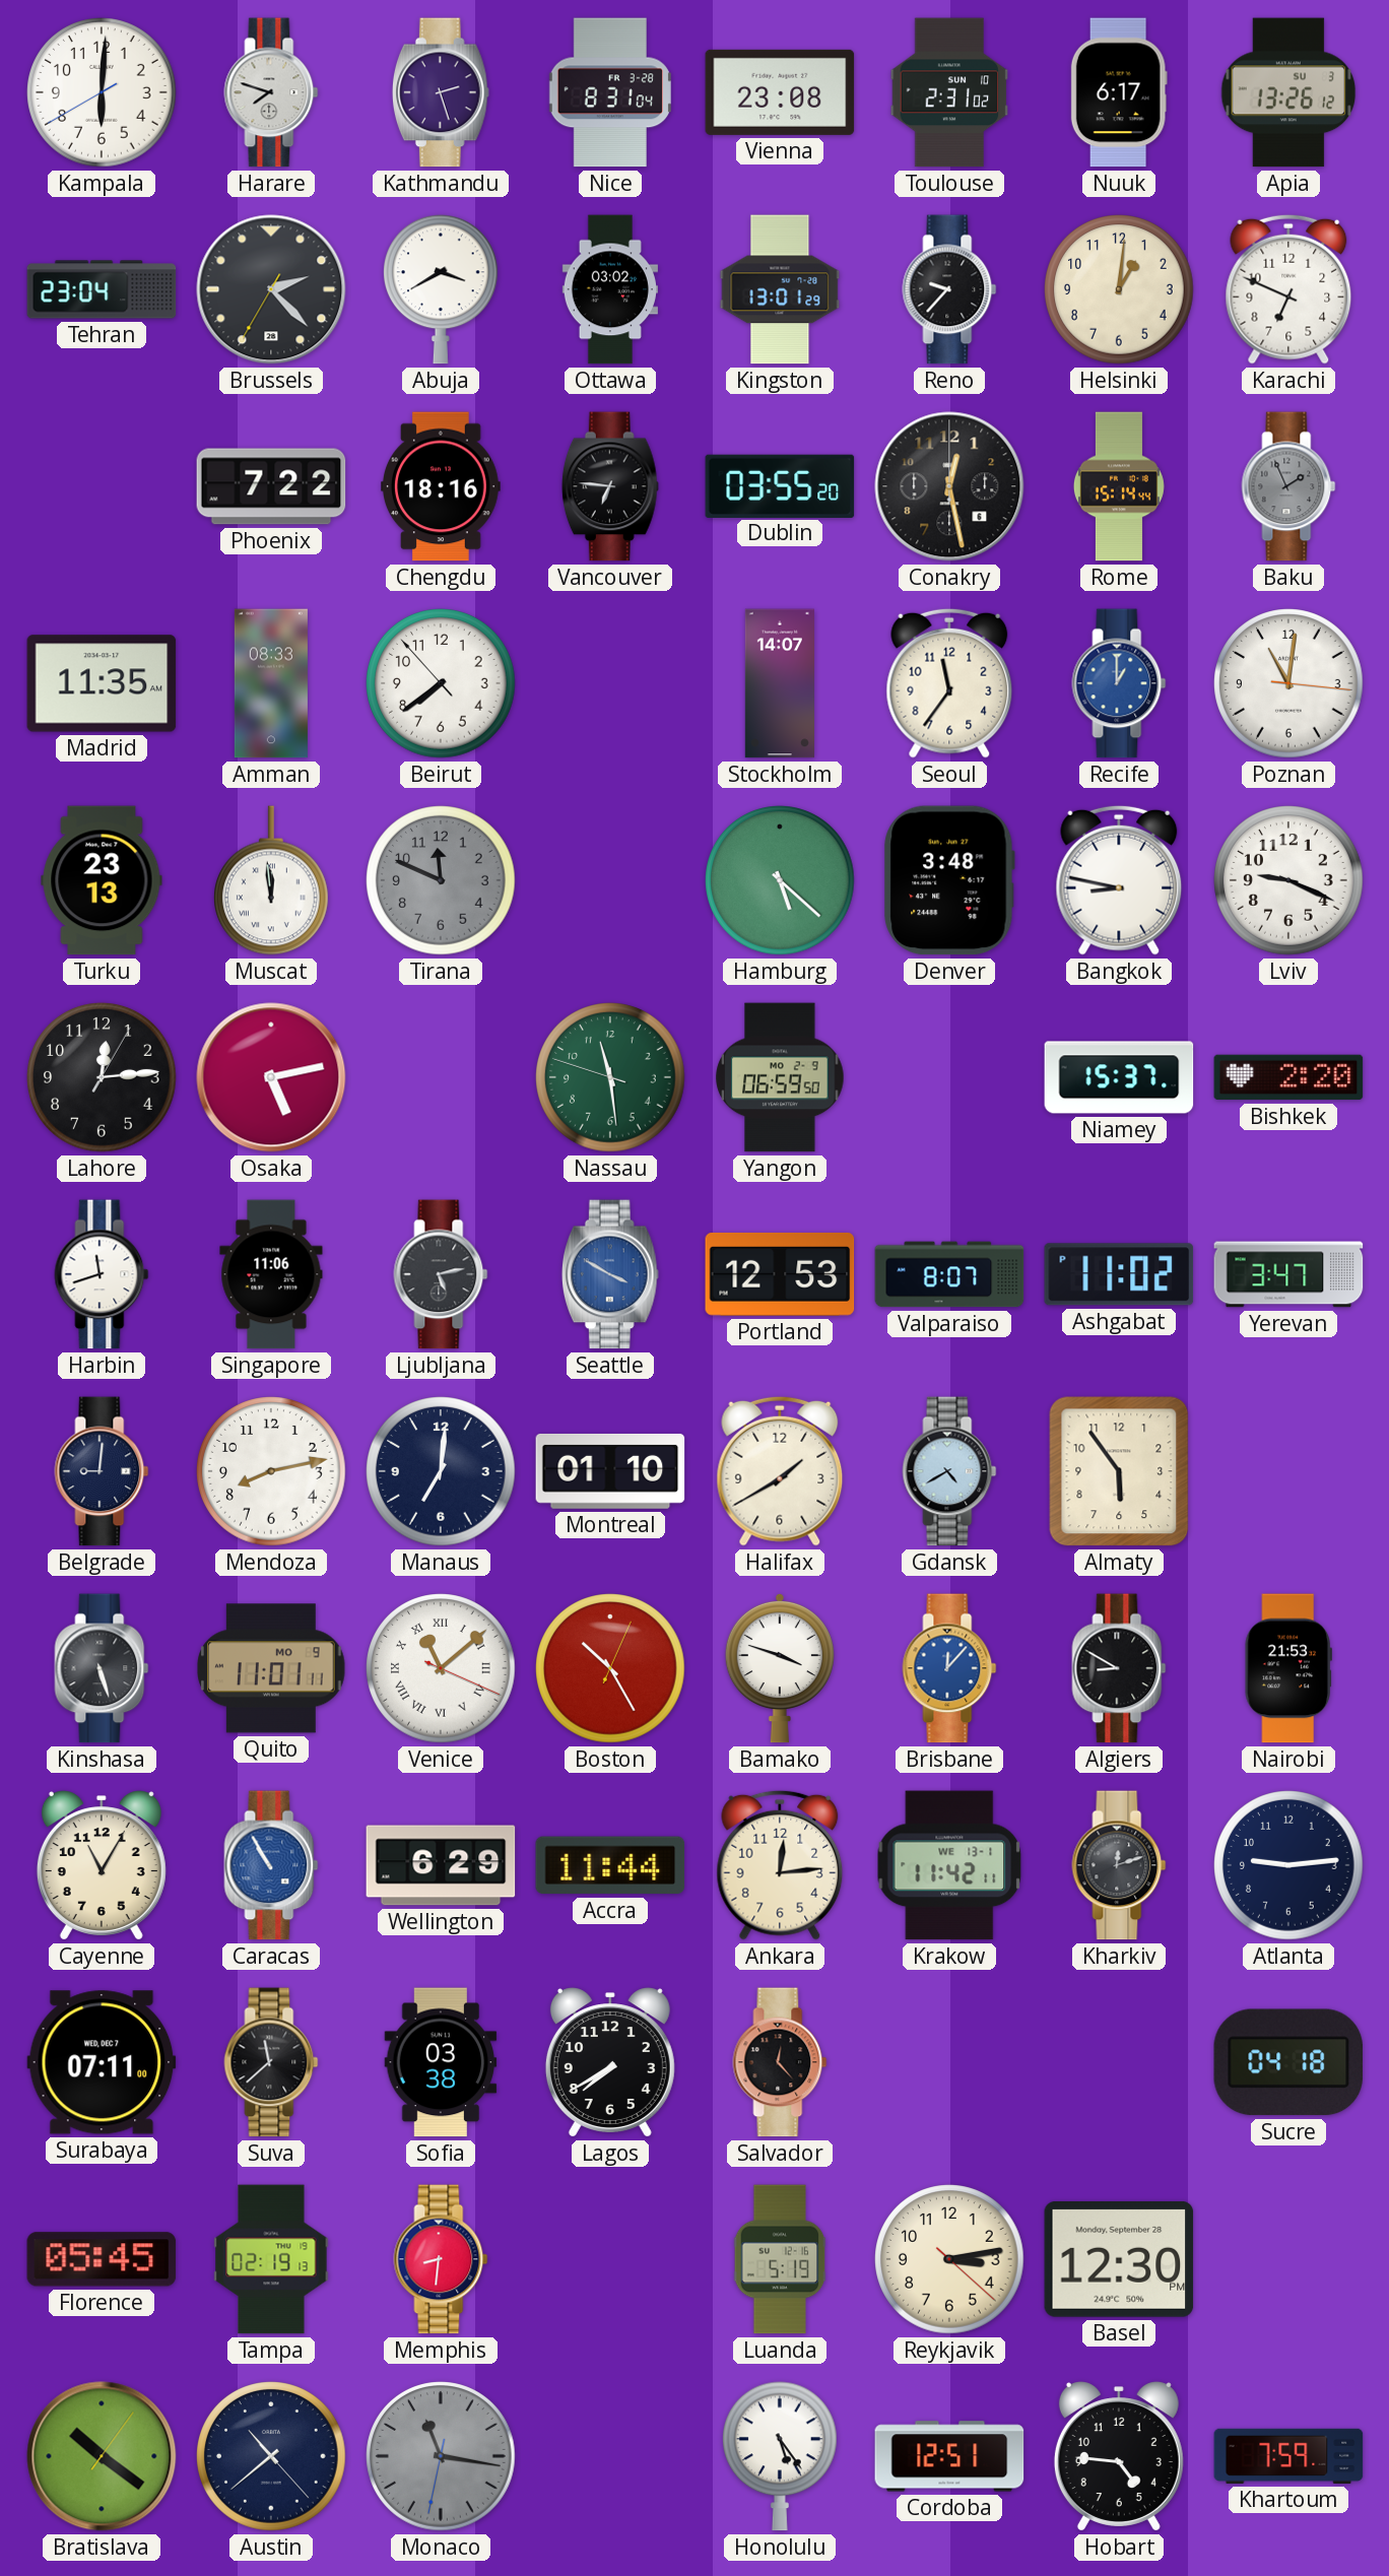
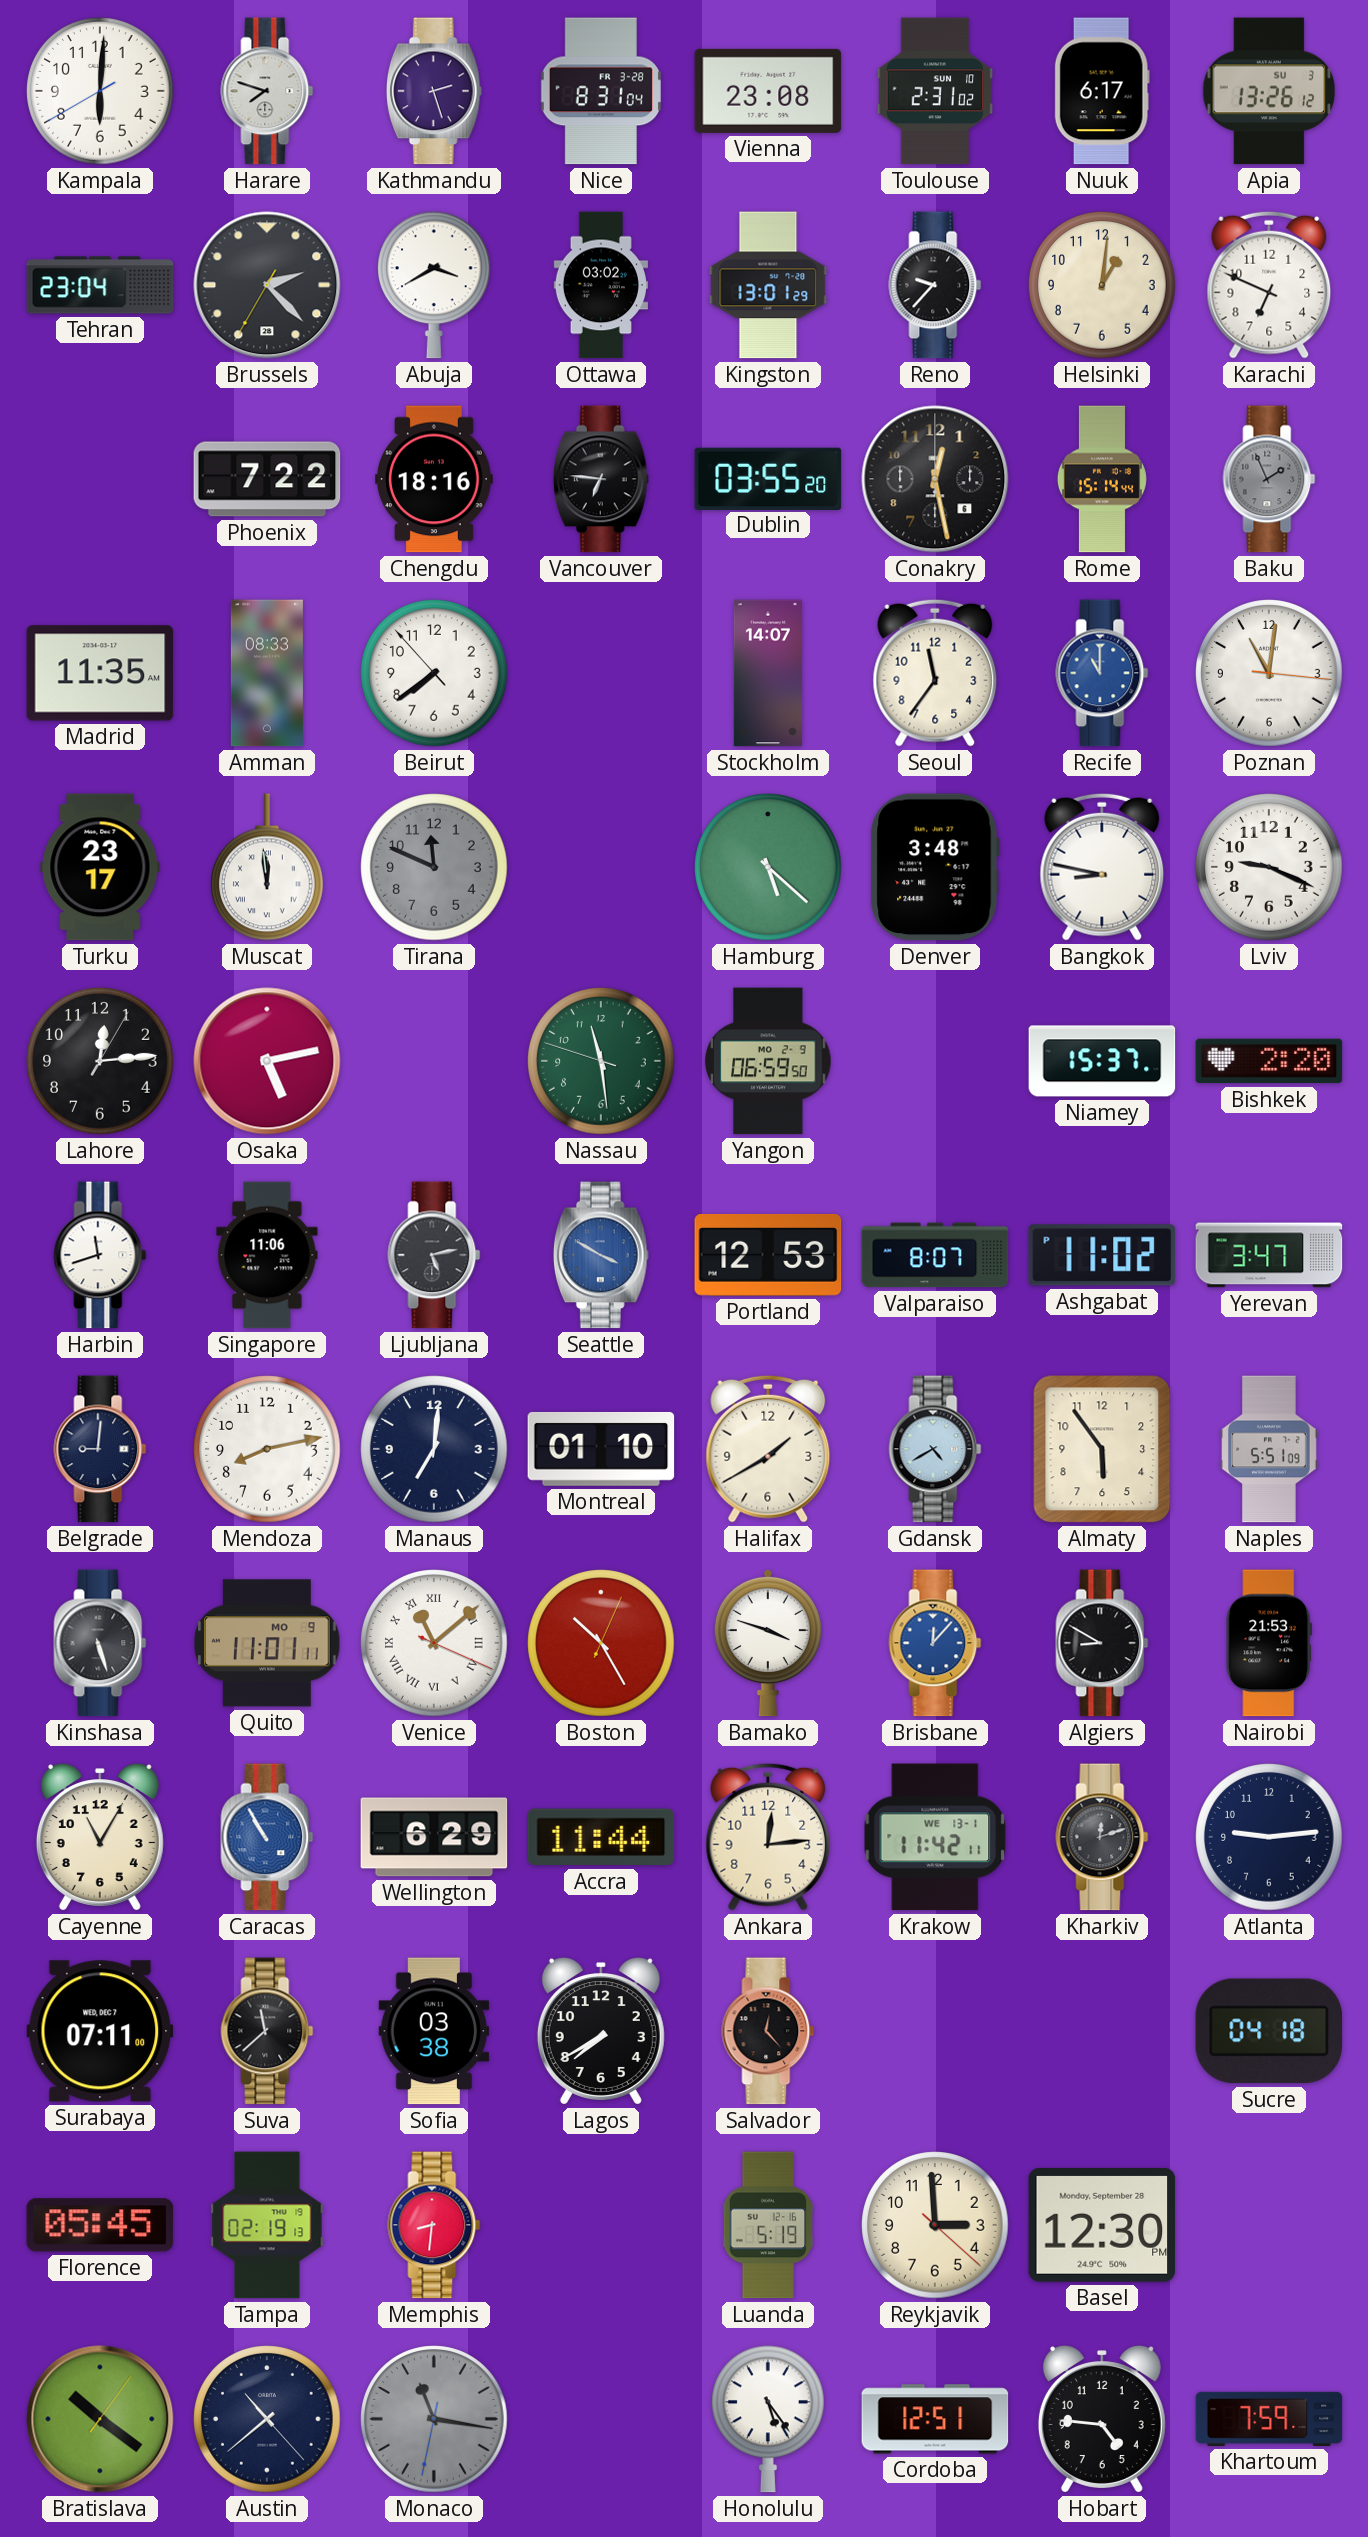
Recife: 1:00 -> 11:00
Turku: 23:13 -> 23:17
Naples: none -> 5:51
Reykjavik: 3:13 -> 2:59
